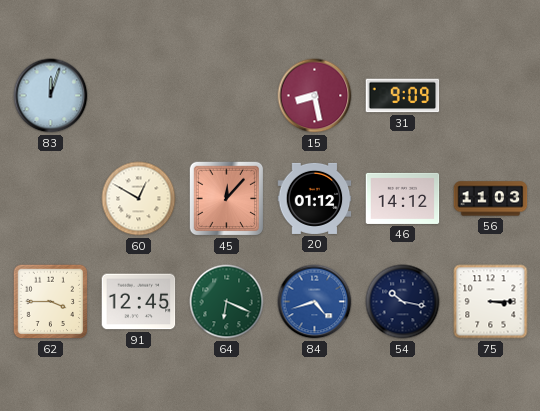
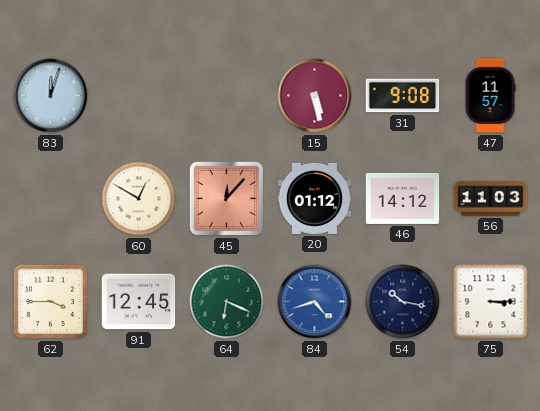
15: 8:28 -> 5:28
31: 9:09 -> 9:08
47: none -> 11:57
